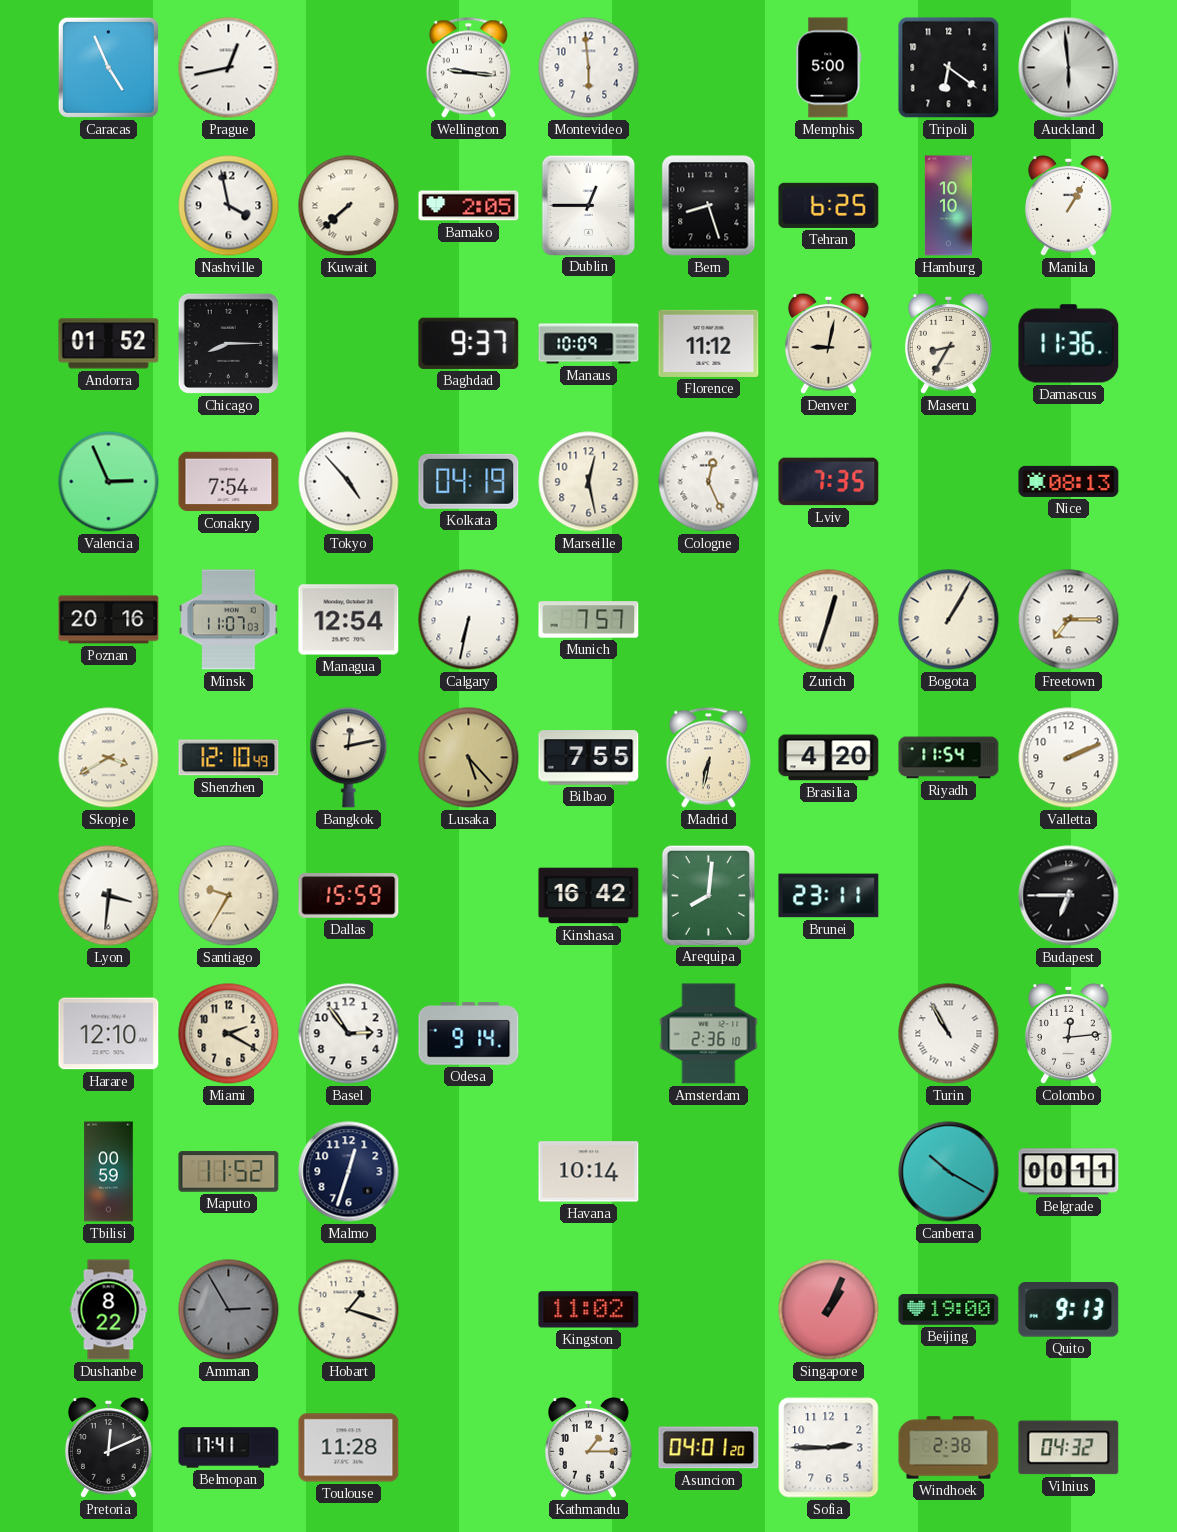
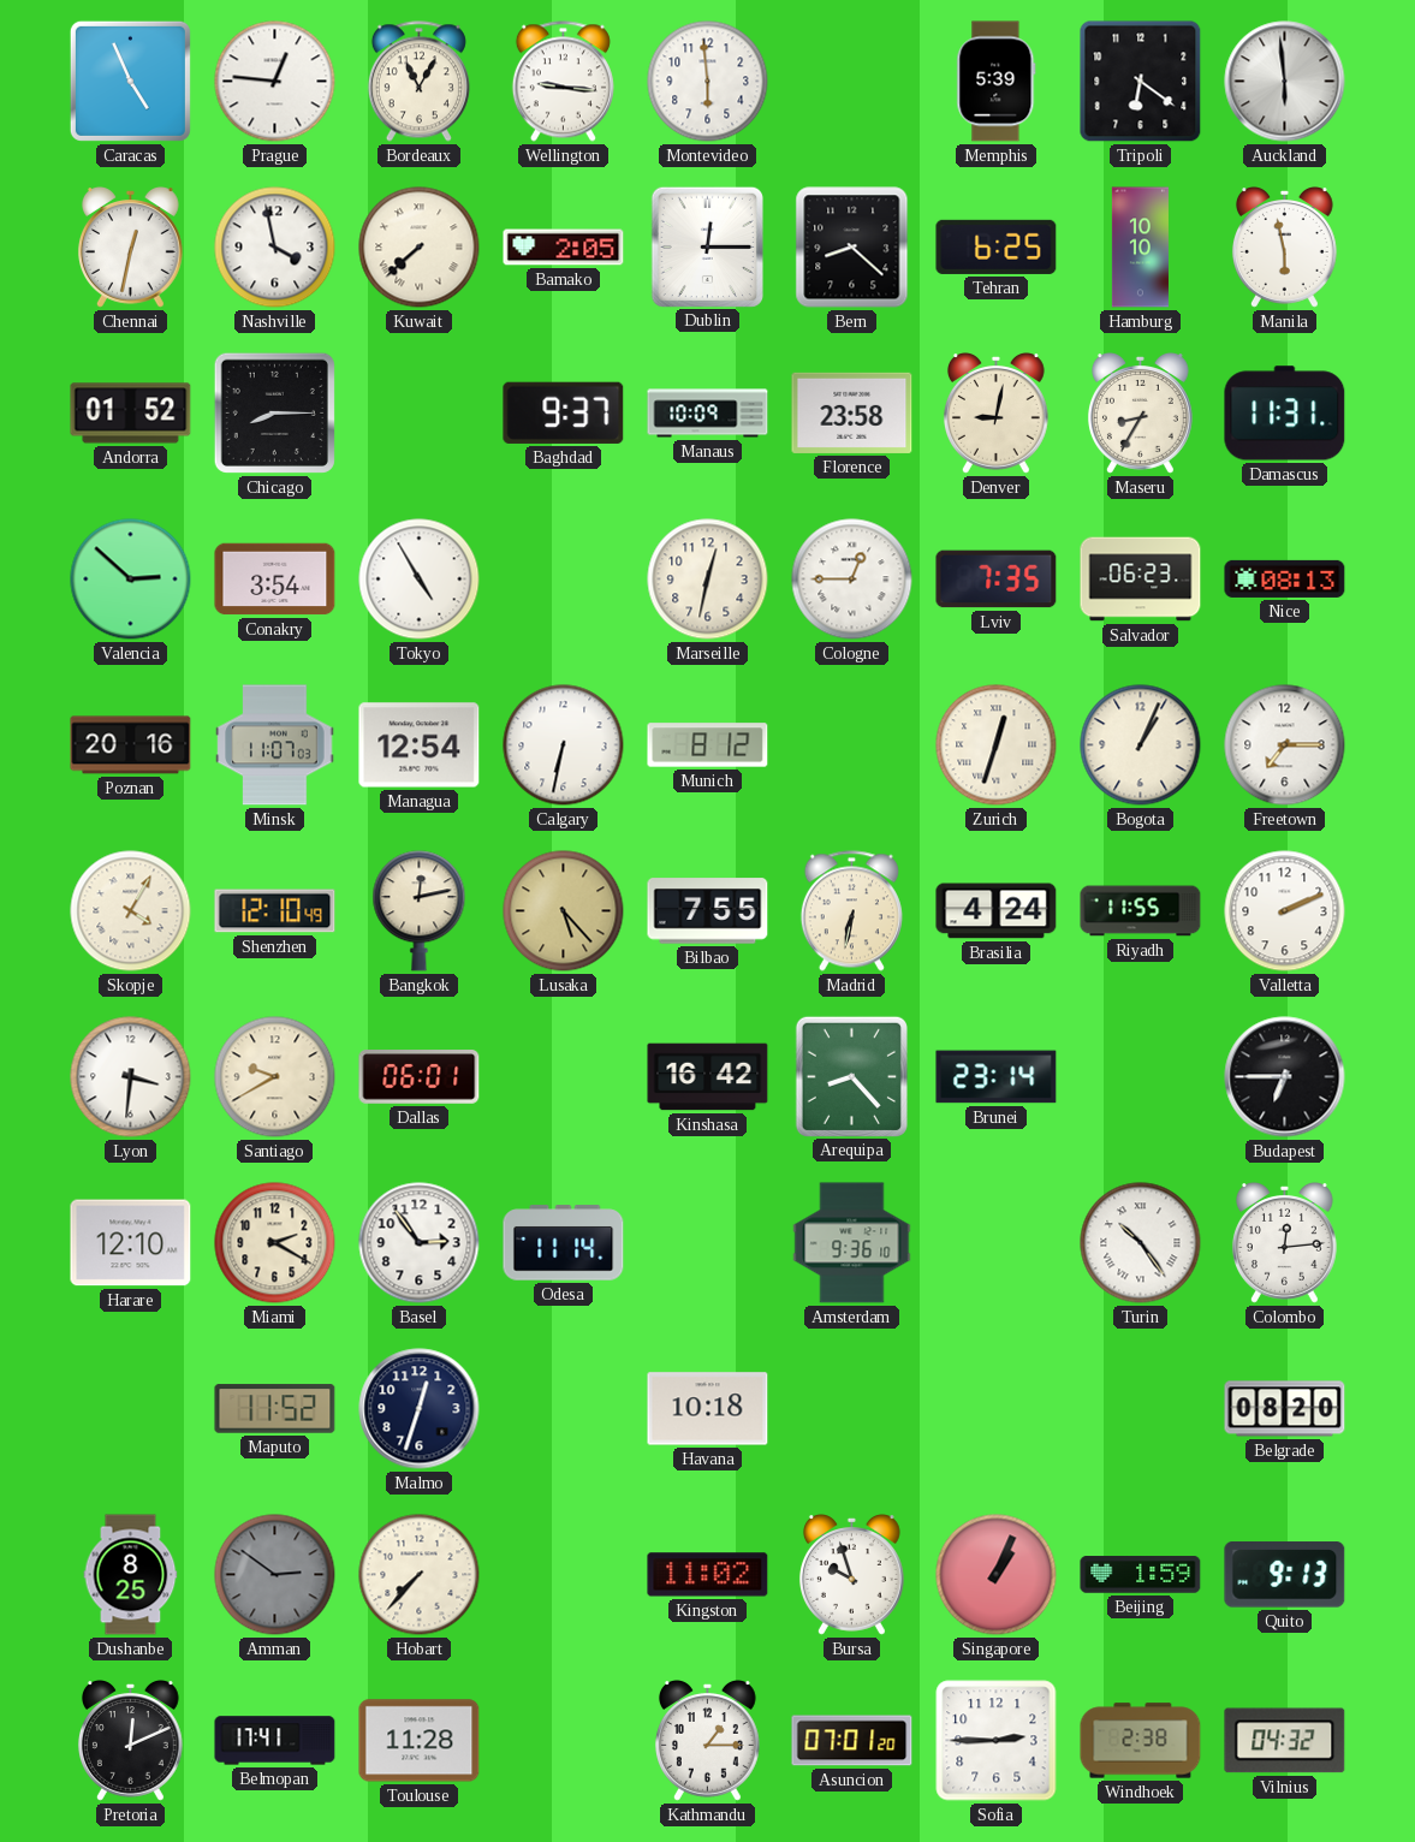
Prague: 12:43 -> 12:46
Bordeaux: none -> 11:05
Memphis: 5:00 -> 5:39
Chennai: none -> 12:32
Dublin: 12:45 -> 12:15
Bern: 8:27 -> 8:22
Manila: 1:05 -> 5:58
Florence: 11:12 -> 23:58
Damascus: 11:36 -> 11:31
Valencia: 2:56 -> 2:52
Conakry: 7:54 -> 3:54
Tokyo: 4:53 -> 4:55
Kolkata: 04:19 -> none
Marseille: 12:28 -> 12:32
Cologne: 12:26 -> 12:45
Salvador: none -> 06:23
Munich: 7:57 -> 8:12
Bogota: 1:05 -> 1:04
Skopje: 3:40 -> 4:05
Brasilia: 4:20 -> 4:24
Riyadh: 11:54 -> 11:55
Santiago: 9:35 -> 9:40
Dallas: 15:59 -> 06:01
Arequipa: 8:01 -> 8:23
Brunei: 23:11 -> 23:14
Odesa: 9:14 -> 11:14
Amsterdam: 2:36 -> 9:36
Turin: 10:55 -> 10:24
Tbilisi: 00:59 -> none
Havana: 10:14 -> 10:18
Canberra: 10:20 -> none
Belgrade: 00:11 -> 08:20
Dushanbe: 8:22 -> 8:25
Amman: 2:55 -> 2:51
Hobart: 1:18 -> 7:37
Bursa: none -> 9:57
Beijing: 19:00 -> 1:59
Asuncion: 04:01 -> 07:01
